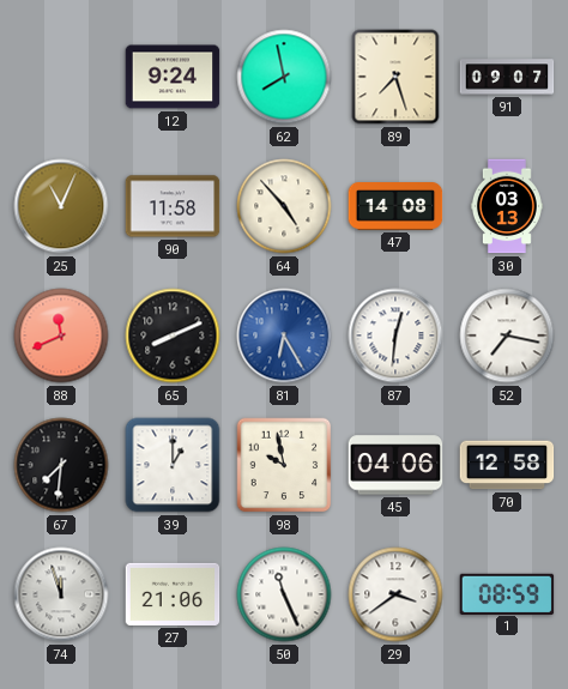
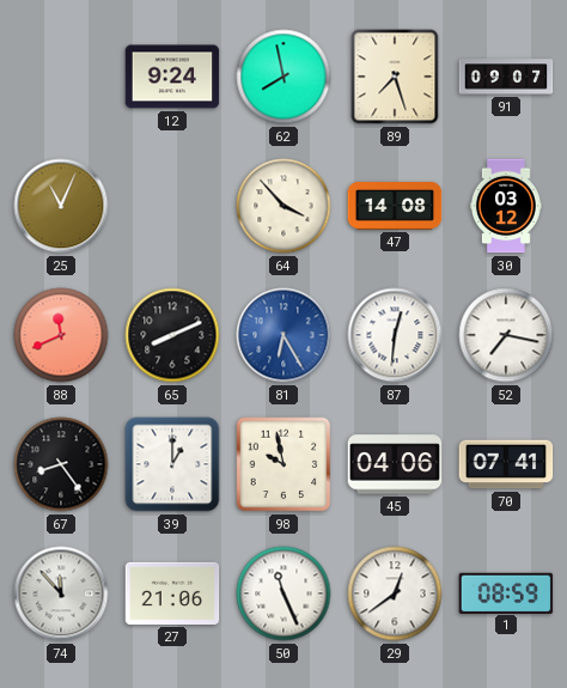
90: 11:58 -> none
64: 4:53 -> 3:53
30: 03:13 -> 03:12
67: 7:31 -> 8:24
70: 12:58 -> 07:41
74: 11:57 -> 11:53
29: 3:39 -> 12:39
